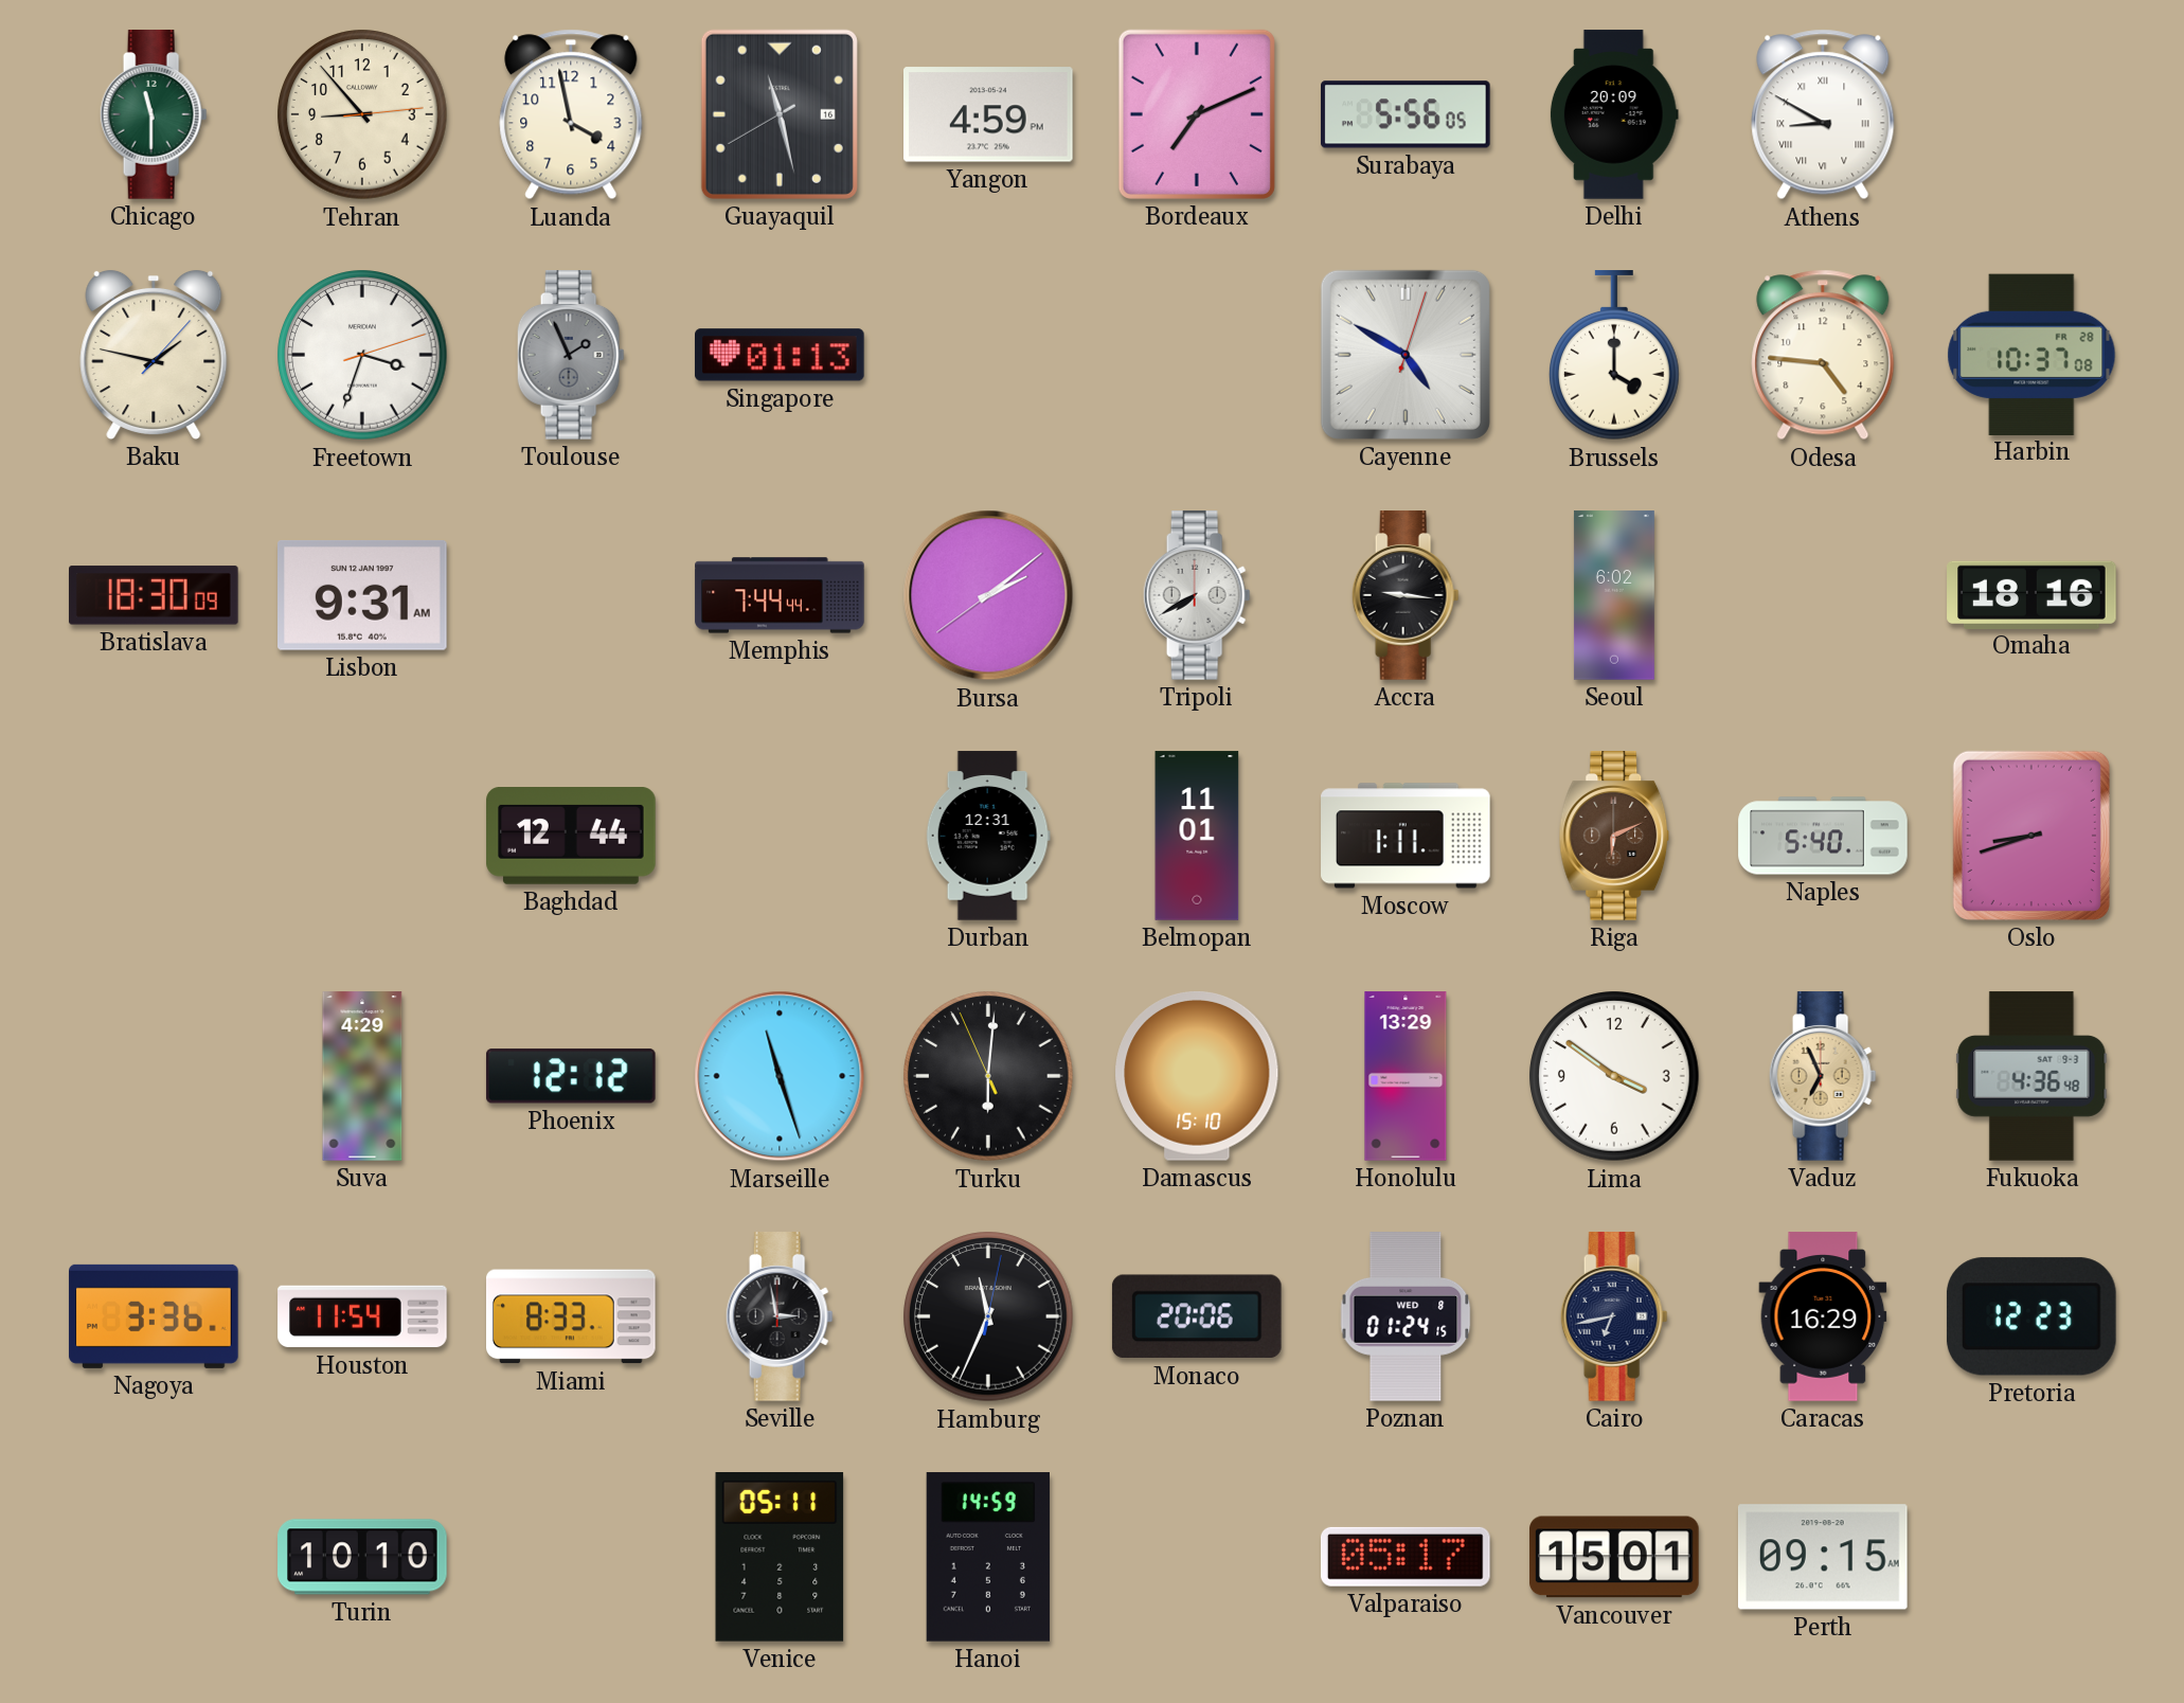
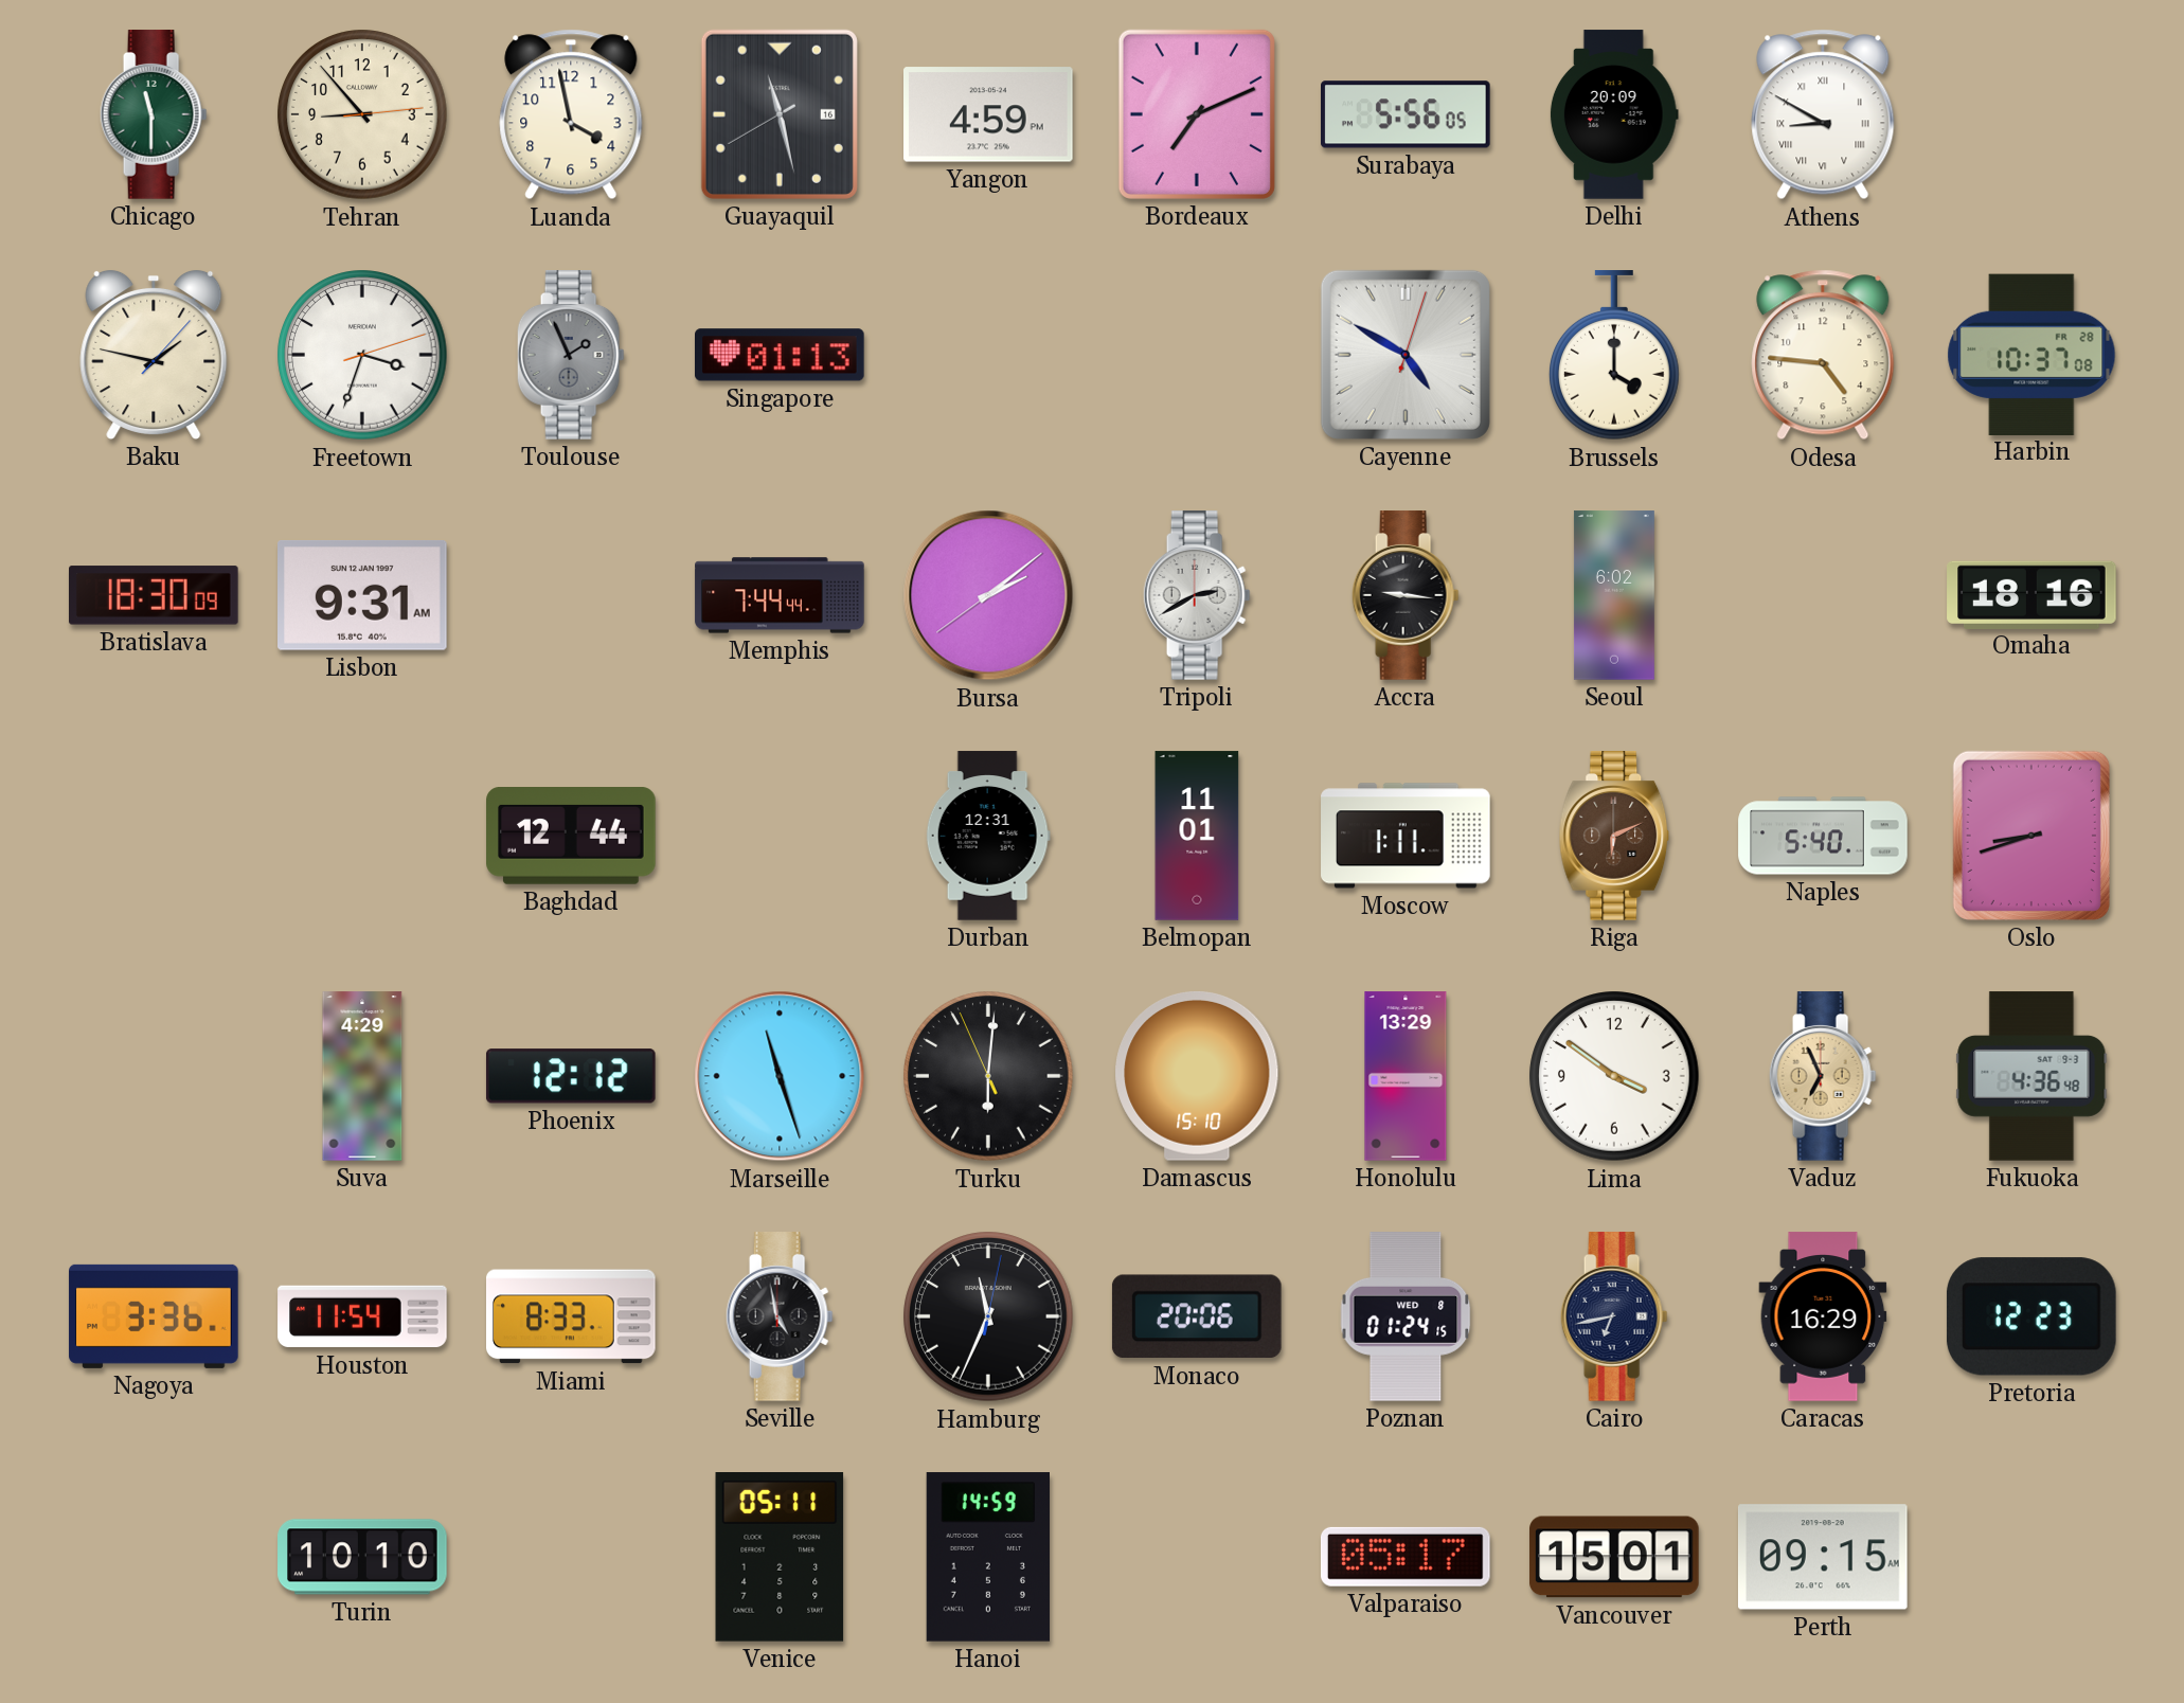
Tripoli: 7:40 -> 2:40
Seville: 2:58 -> 4:58
